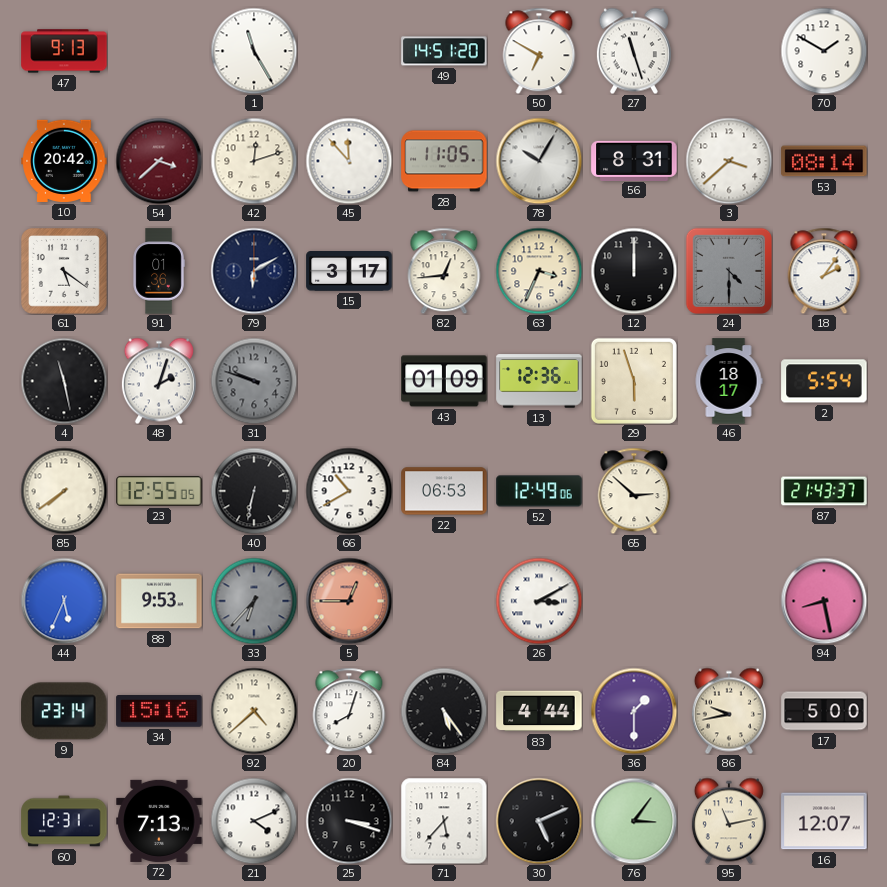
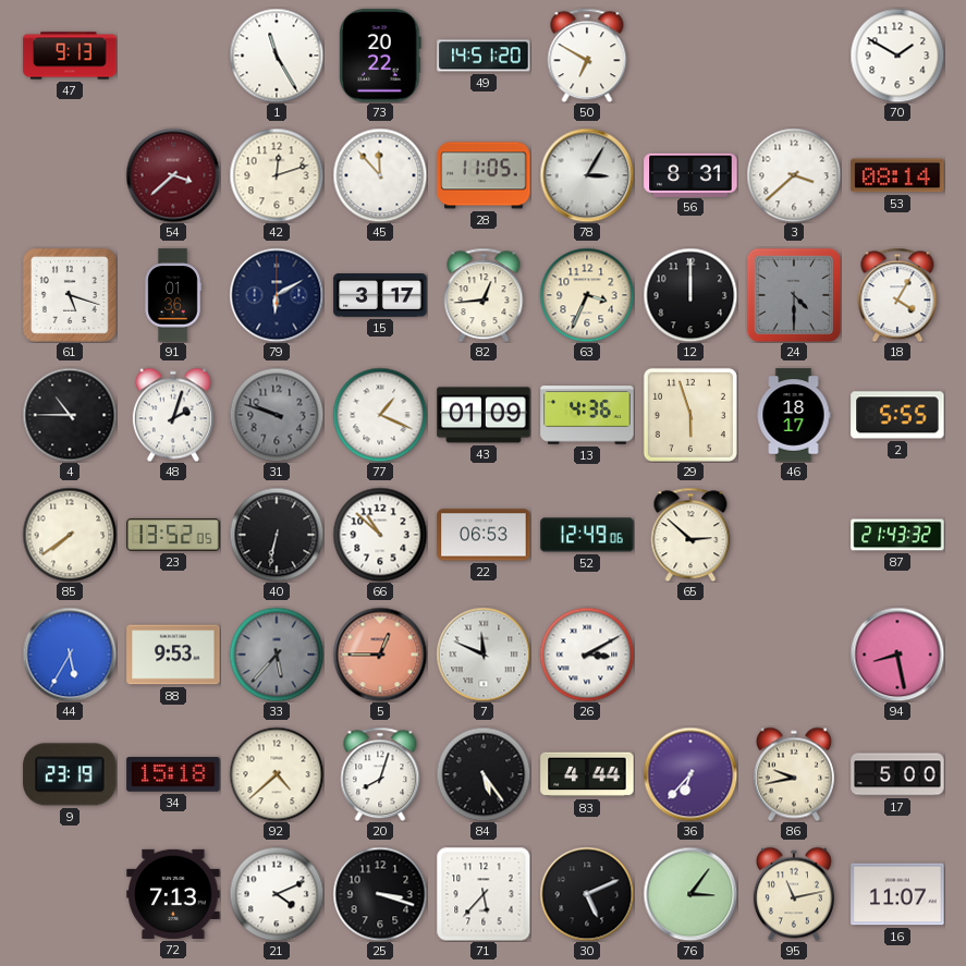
73: none -> 20:22
27: 11:27 -> none
10: 20:42 -> none
78: 10:05 -> 3:05
61: 5:21 -> 5:18
18: 2:06 -> 4:05
4: 11:28 -> 10:45
77: none -> 1:19
13: 12:36 -> 4:36
2: 5:54 -> 5:55
23: 12:55 -> 13:52
66: 10:40 -> 10:52
87: 21:43:37 -> 21:43:32
44: 5:34 -> 5:35
33: 6:37 -> 5:37
7: none -> 11:49
9: 23:14 -> 23:19
34: 15:16 -> 15:18
36: 1:30 -> 6:37
60: 12:31 -> none
16: 12:07 -> 11:07
